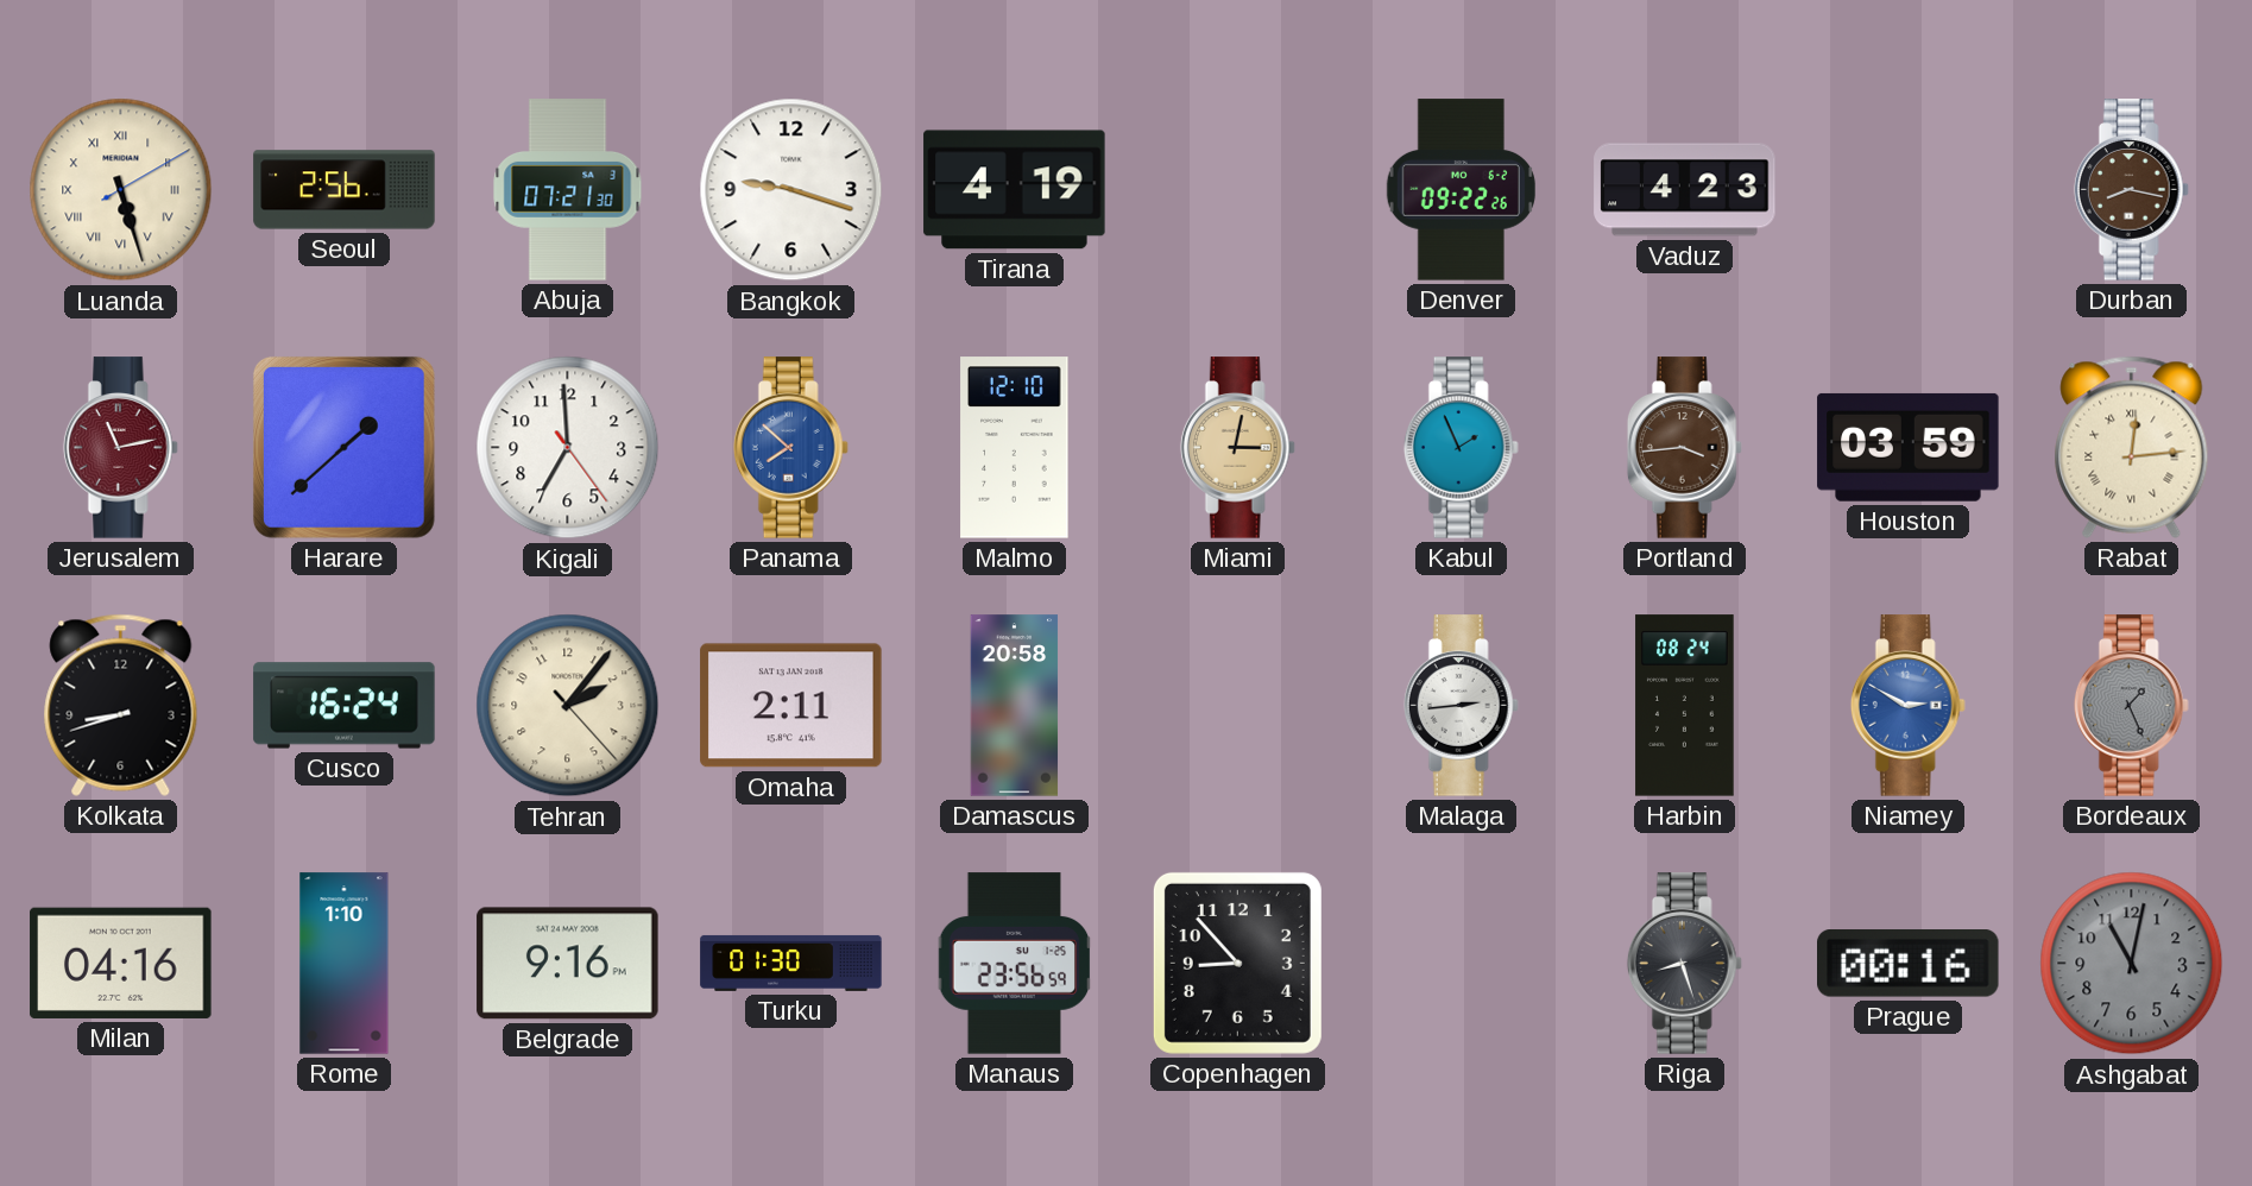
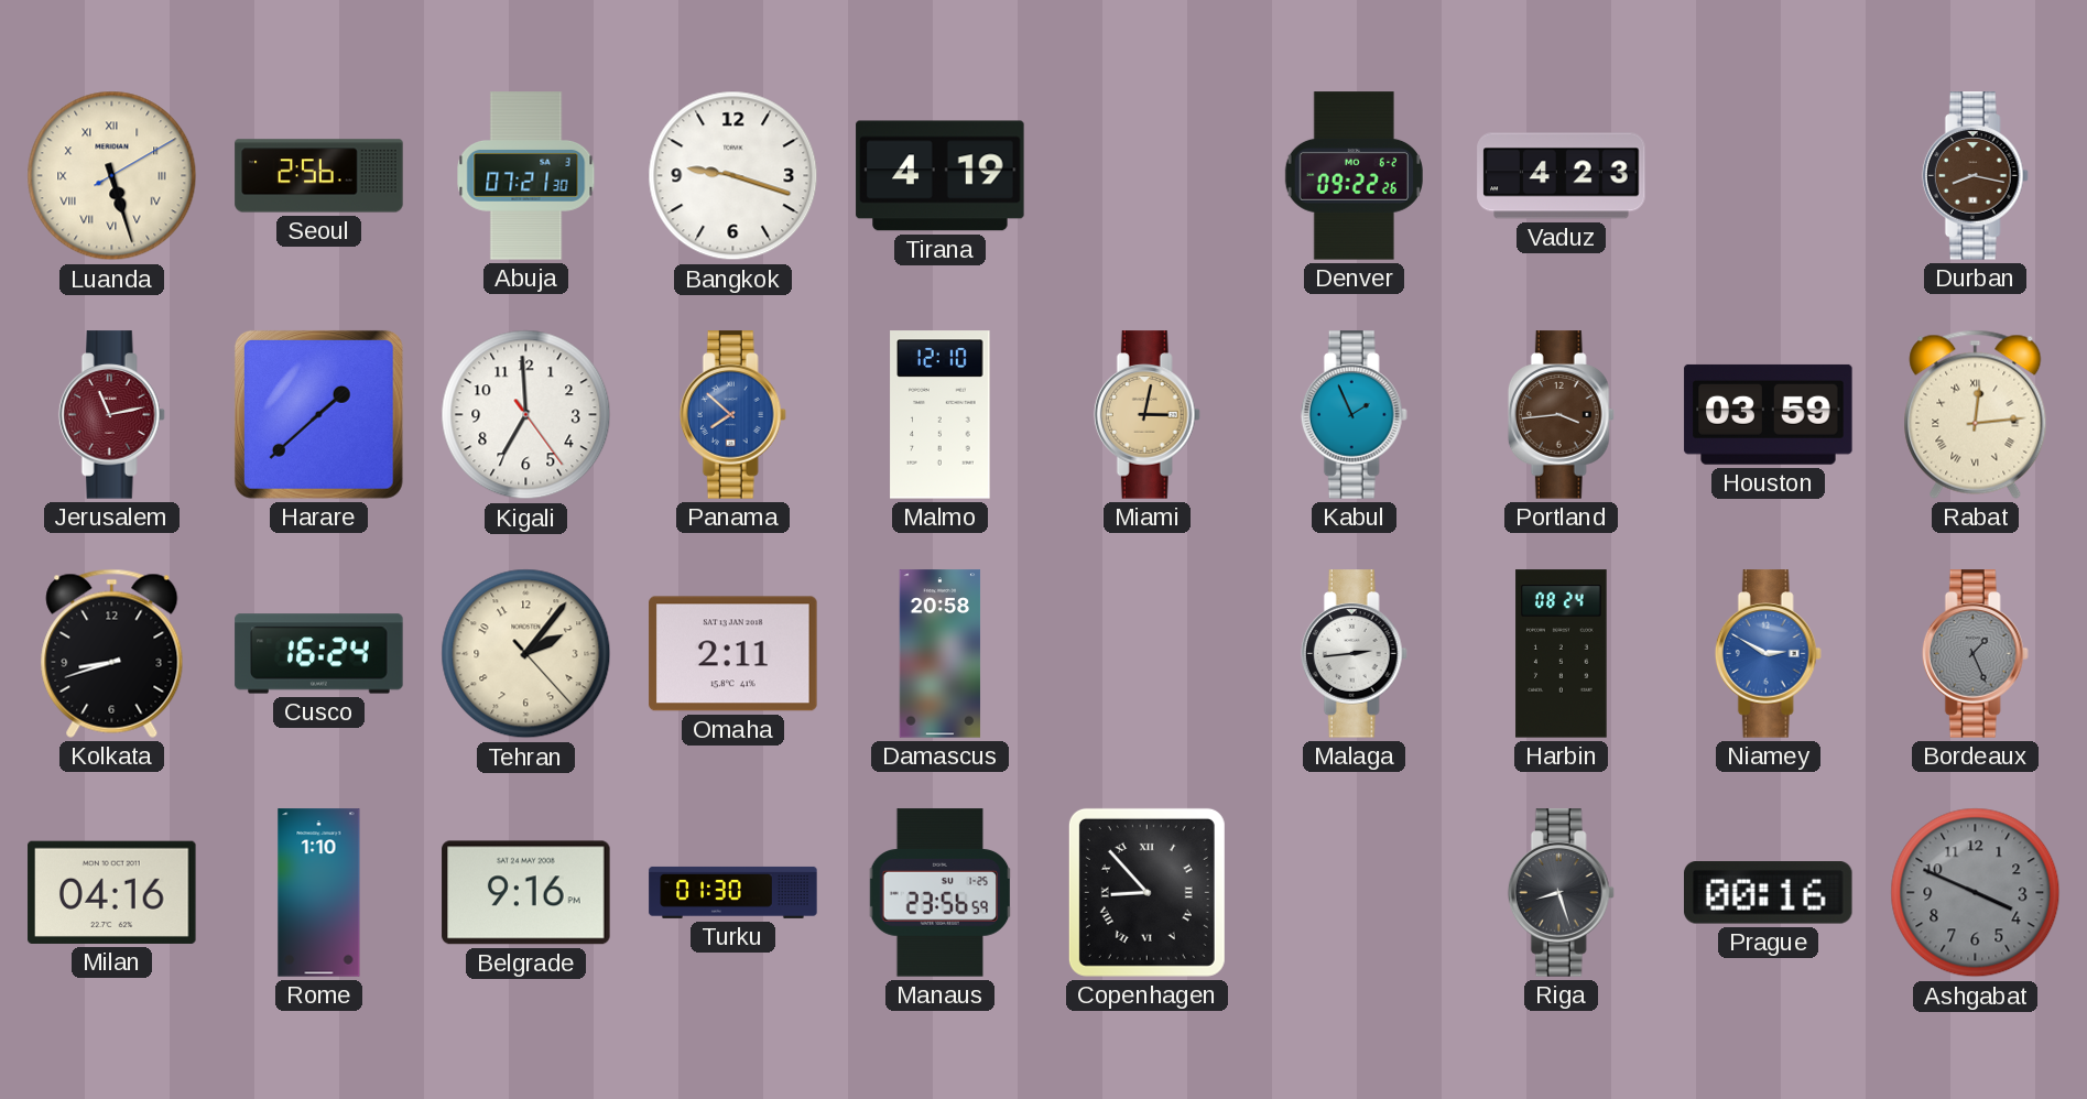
Copenhagen numerals: Arabic -> Roman
Ashgabat: 11:02 -> 3:49
